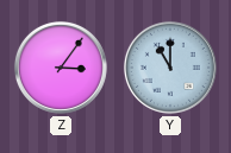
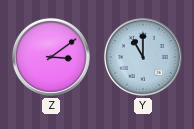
Z: 3:06 -> 3:09
